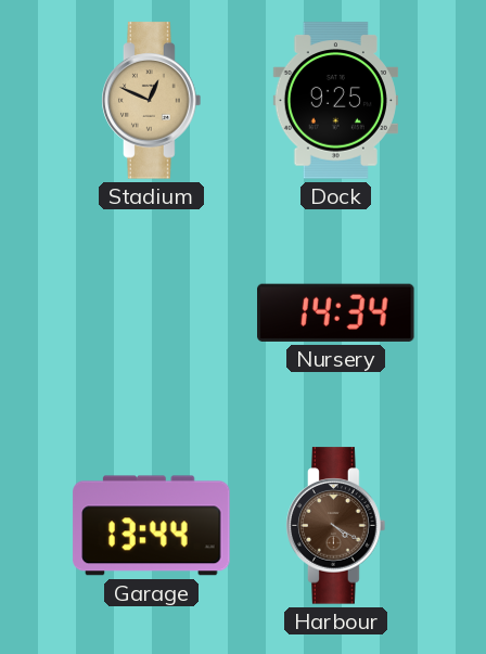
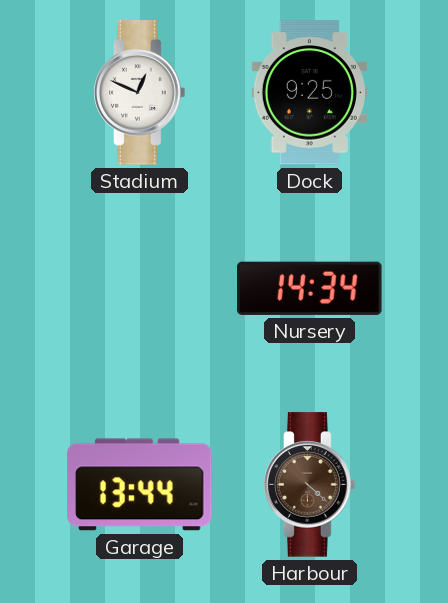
Stadium dial: champagne -> white
Harbour: 4:20 -> 4:22
